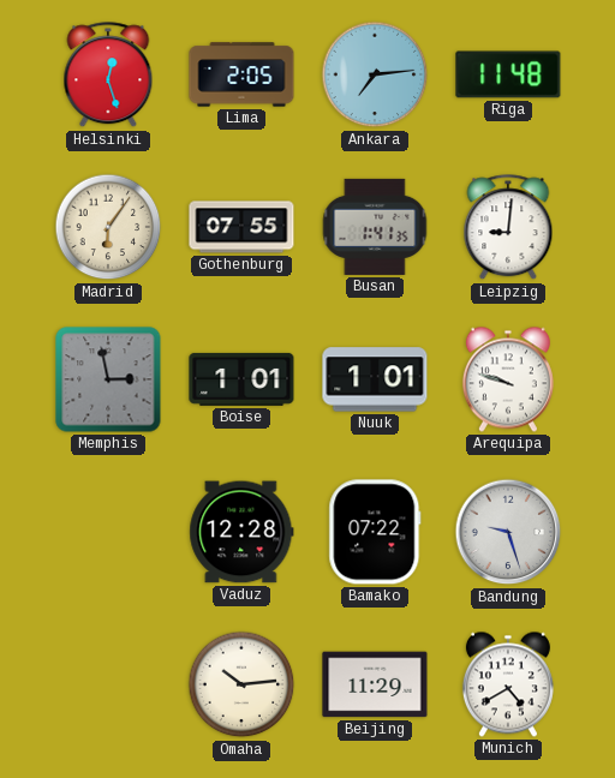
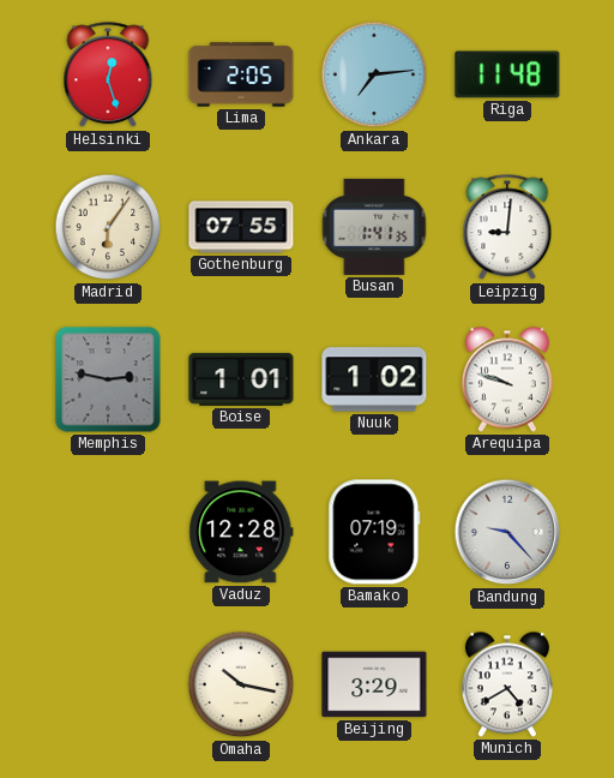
Memphis: 2:58 -> 2:47
Nuuk: 1:01 -> 1:02
Bamako: 07:22 -> 07:19
Bandung: 9:27 -> 9:23
Omaha: 10:14 -> 10:17
Beijing: 11:29 -> 3:29
